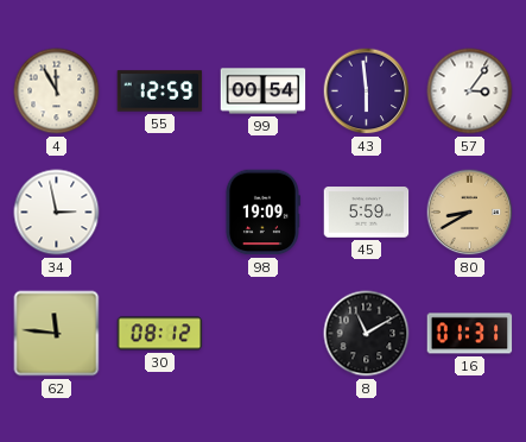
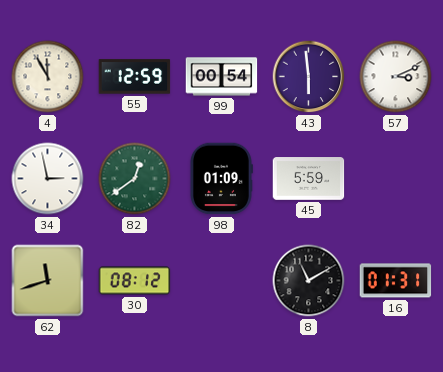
57: 3:06 -> 3:11
82: none -> 12:39
98: 19:09 -> 01:09
80: 8:40 -> none
62: 11:46 -> 11:42
